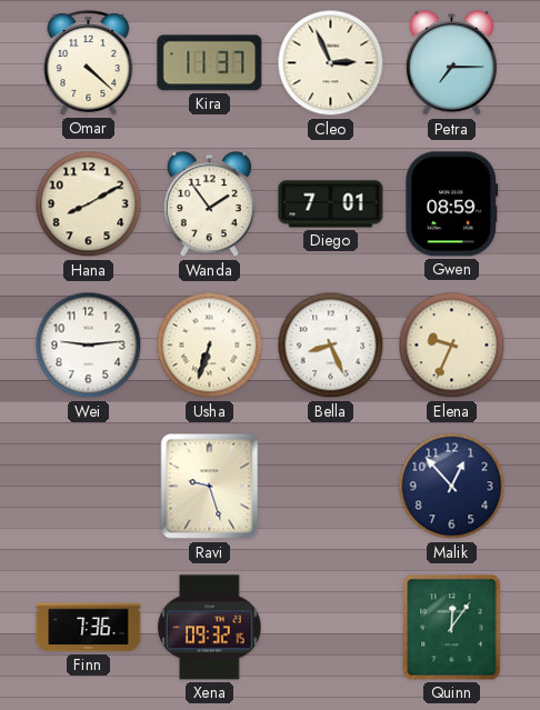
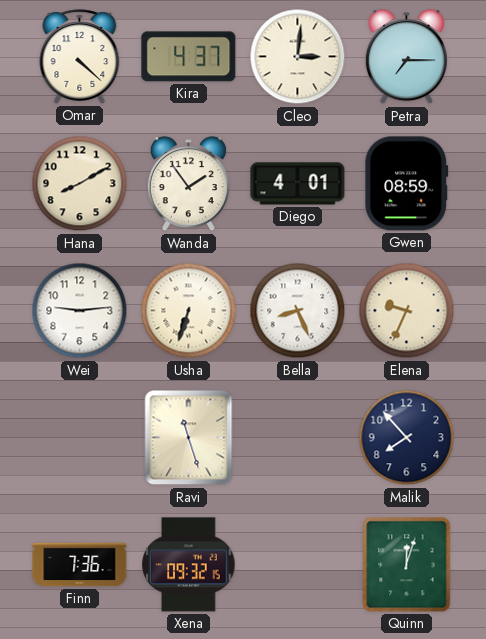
Kira: 11:37 -> 4:37
Cleo: 2:56 -> 3:01
Diego: 7:01 -> 4:01
Ravi: 9:27 -> 11:27
Malik: 12:53 -> 7:53
Quinn: 12:06 -> 12:03
